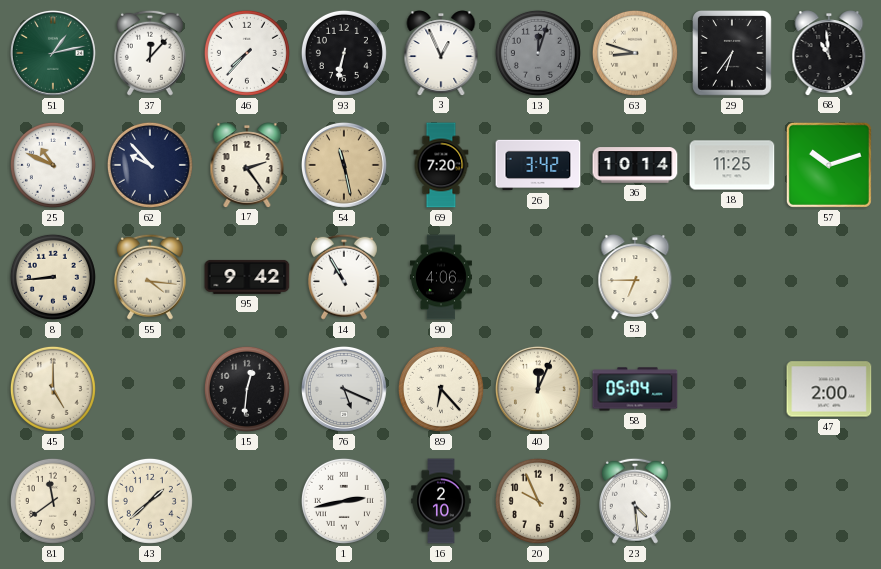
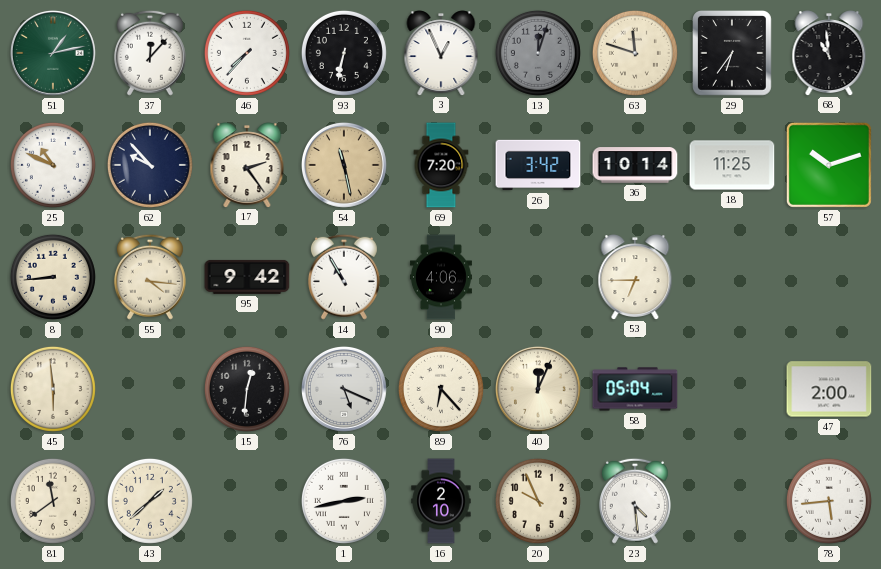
63: 8:48 -> 11:48
45: 5:00 -> 5:59
78: none -> 5:44
